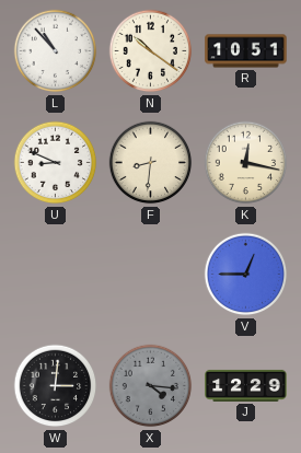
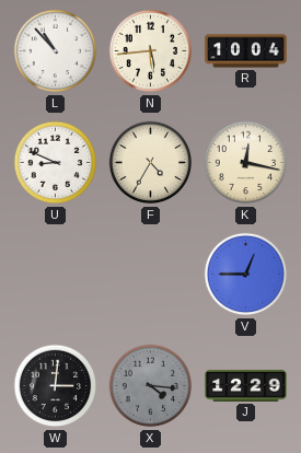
N: 10:21 -> 5:44
R: 10:51 -> 10:04
F: 8:31 -> 4:35
